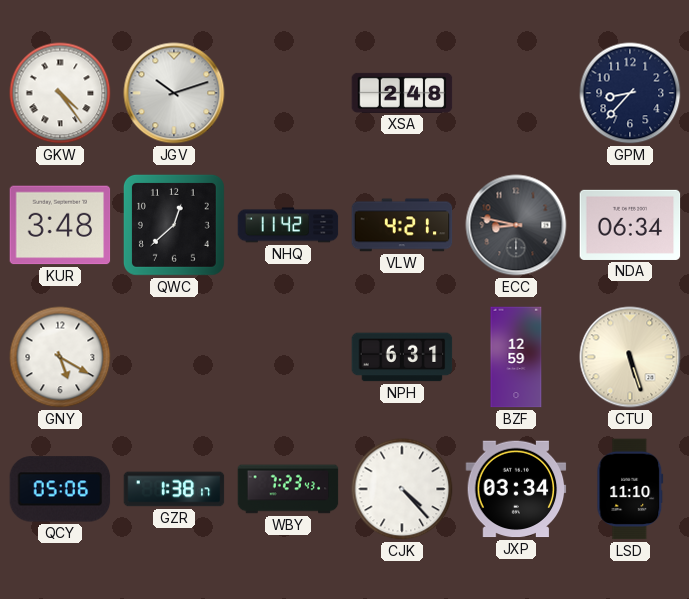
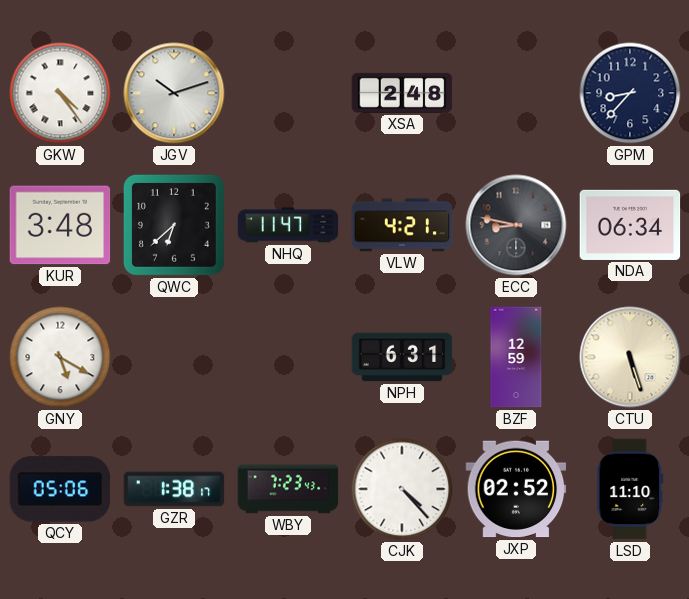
QWC: 12:38 -> 6:38
NHQ: 11:42 -> 11:47
JXP: 03:34 -> 02:52
